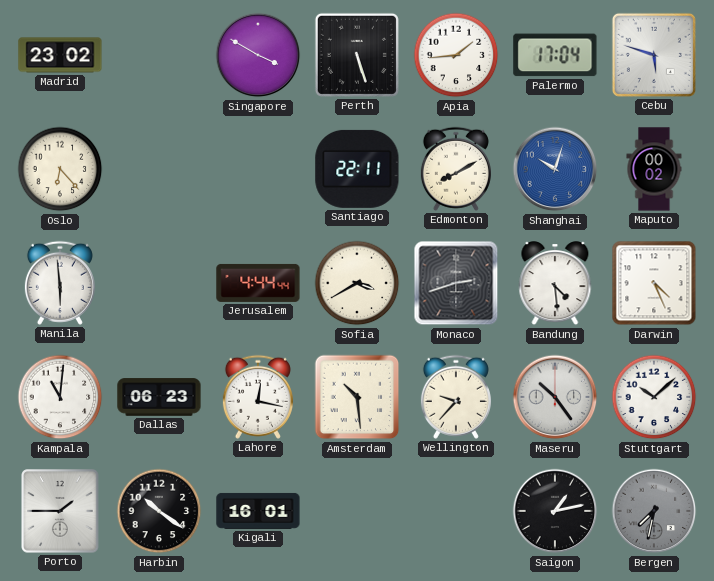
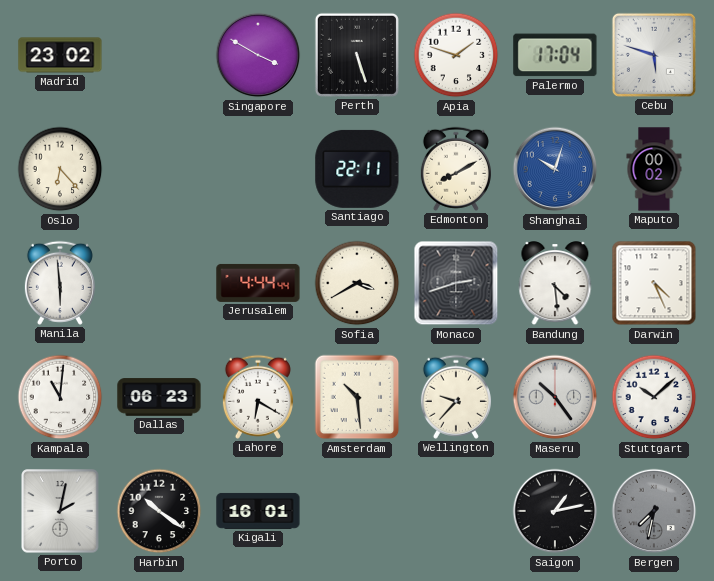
Apia: 1:44 -> 1:48
Lahore: 12:17 -> 6:20
Porto: 1:45 -> 2:02
